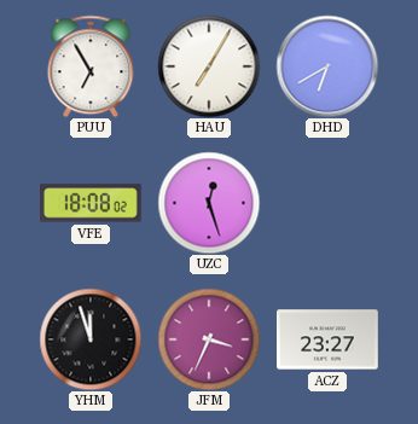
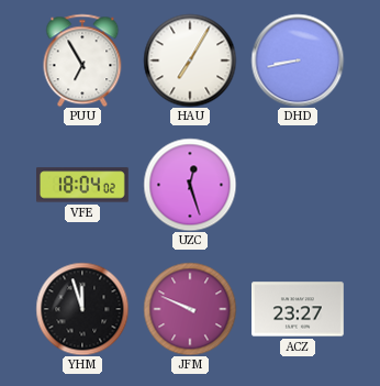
DHD: 6:40 -> 8:43
VFE: 18:08 -> 18:04
JFM: 3:34 -> 9:49
